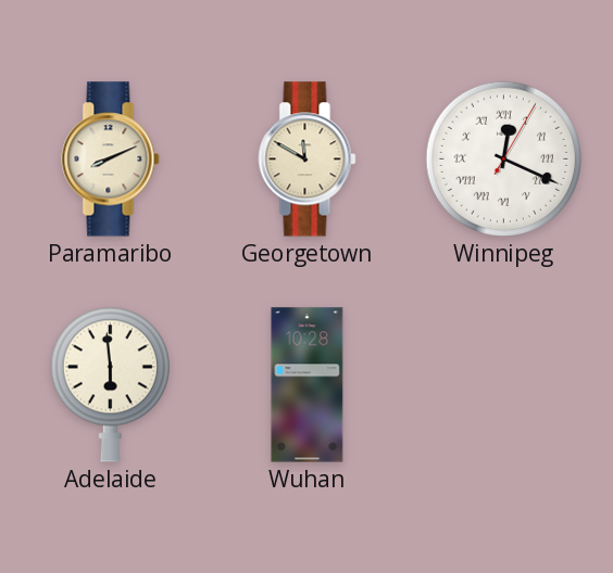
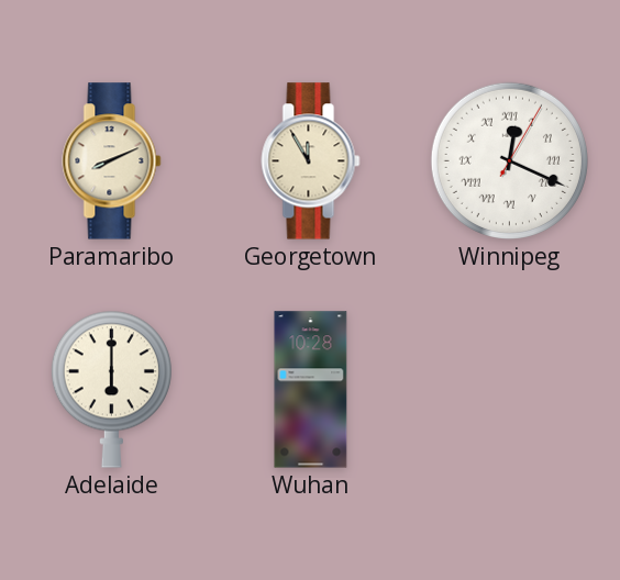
Georgetown: 11:50 -> 11:55
Adelaide: 5:59 -> 6:00
